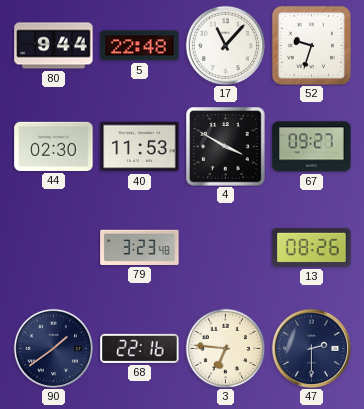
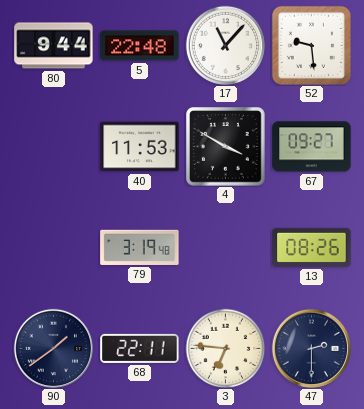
52: 9:33 -> 9:29
44: 02:30 -> none
79: 3:23 -> 3:19
68: 22:16 -> 22:11
